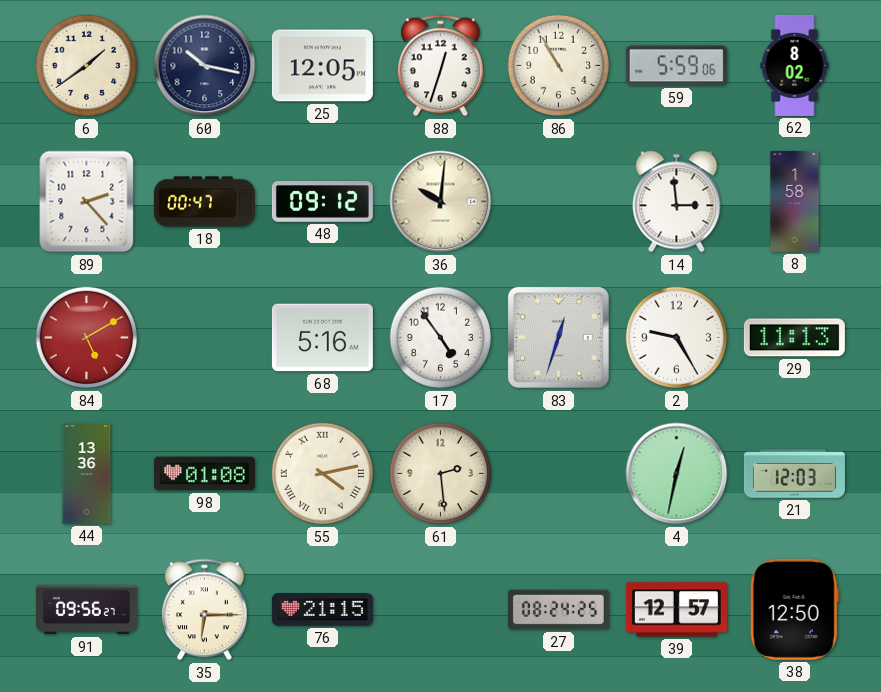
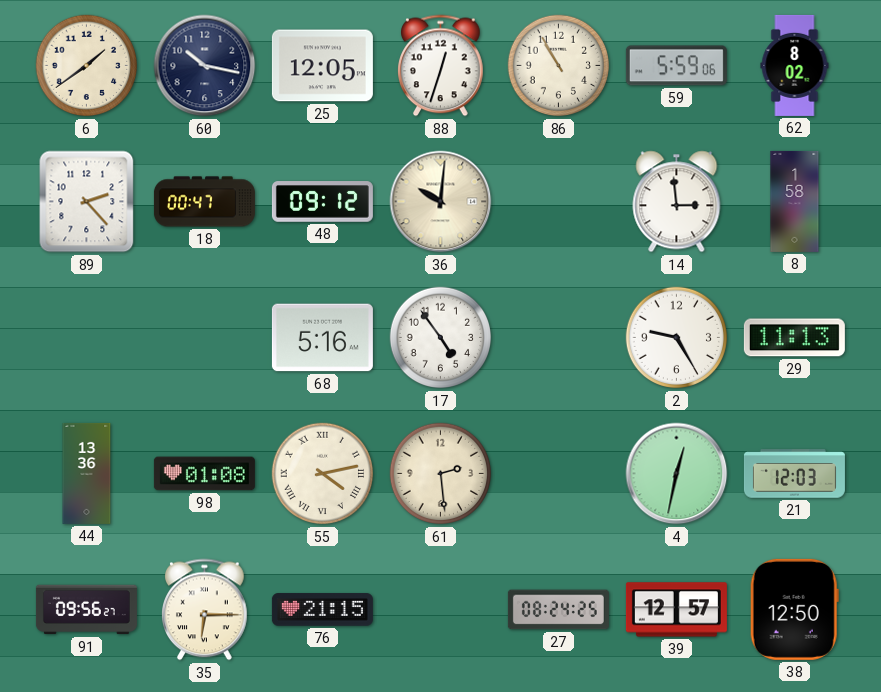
84: 5:10 -> none
83: 12:33 -> none
